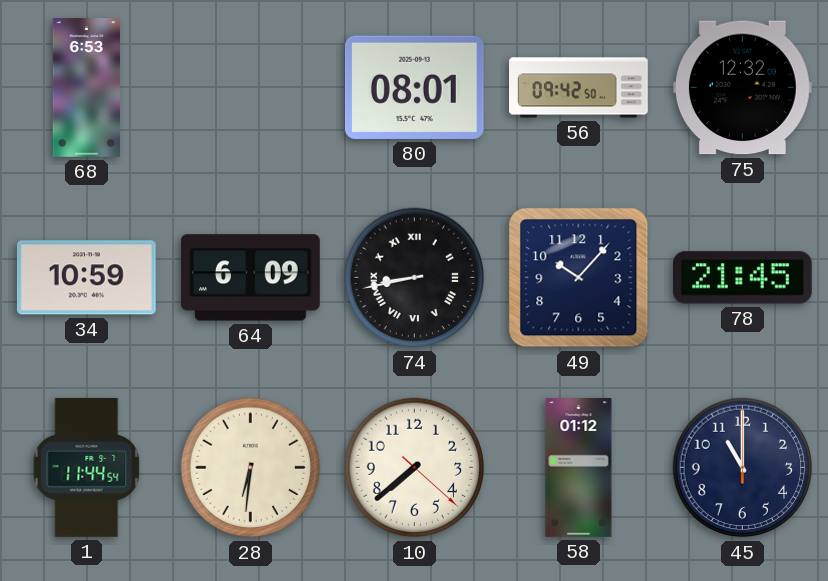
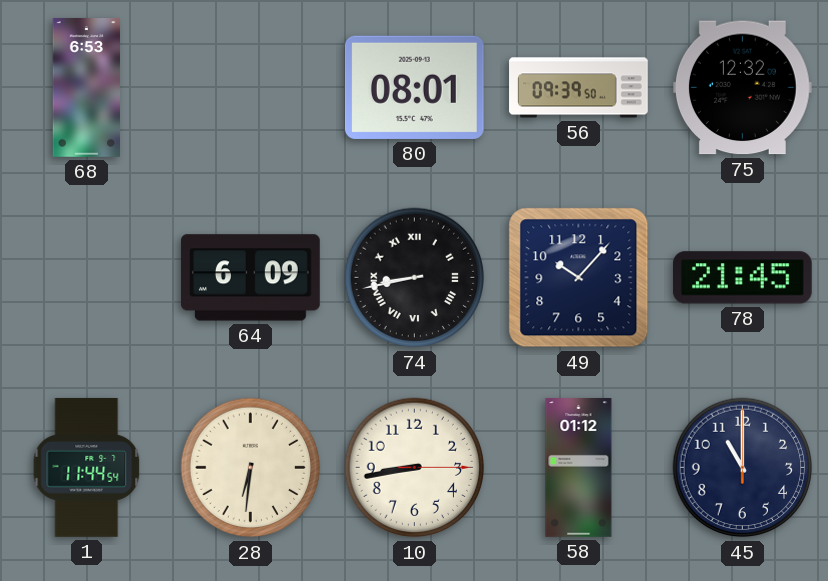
56: 09:42 -> 09:39
34: 10:59 -> none
10: 7:38 -> 8:43
